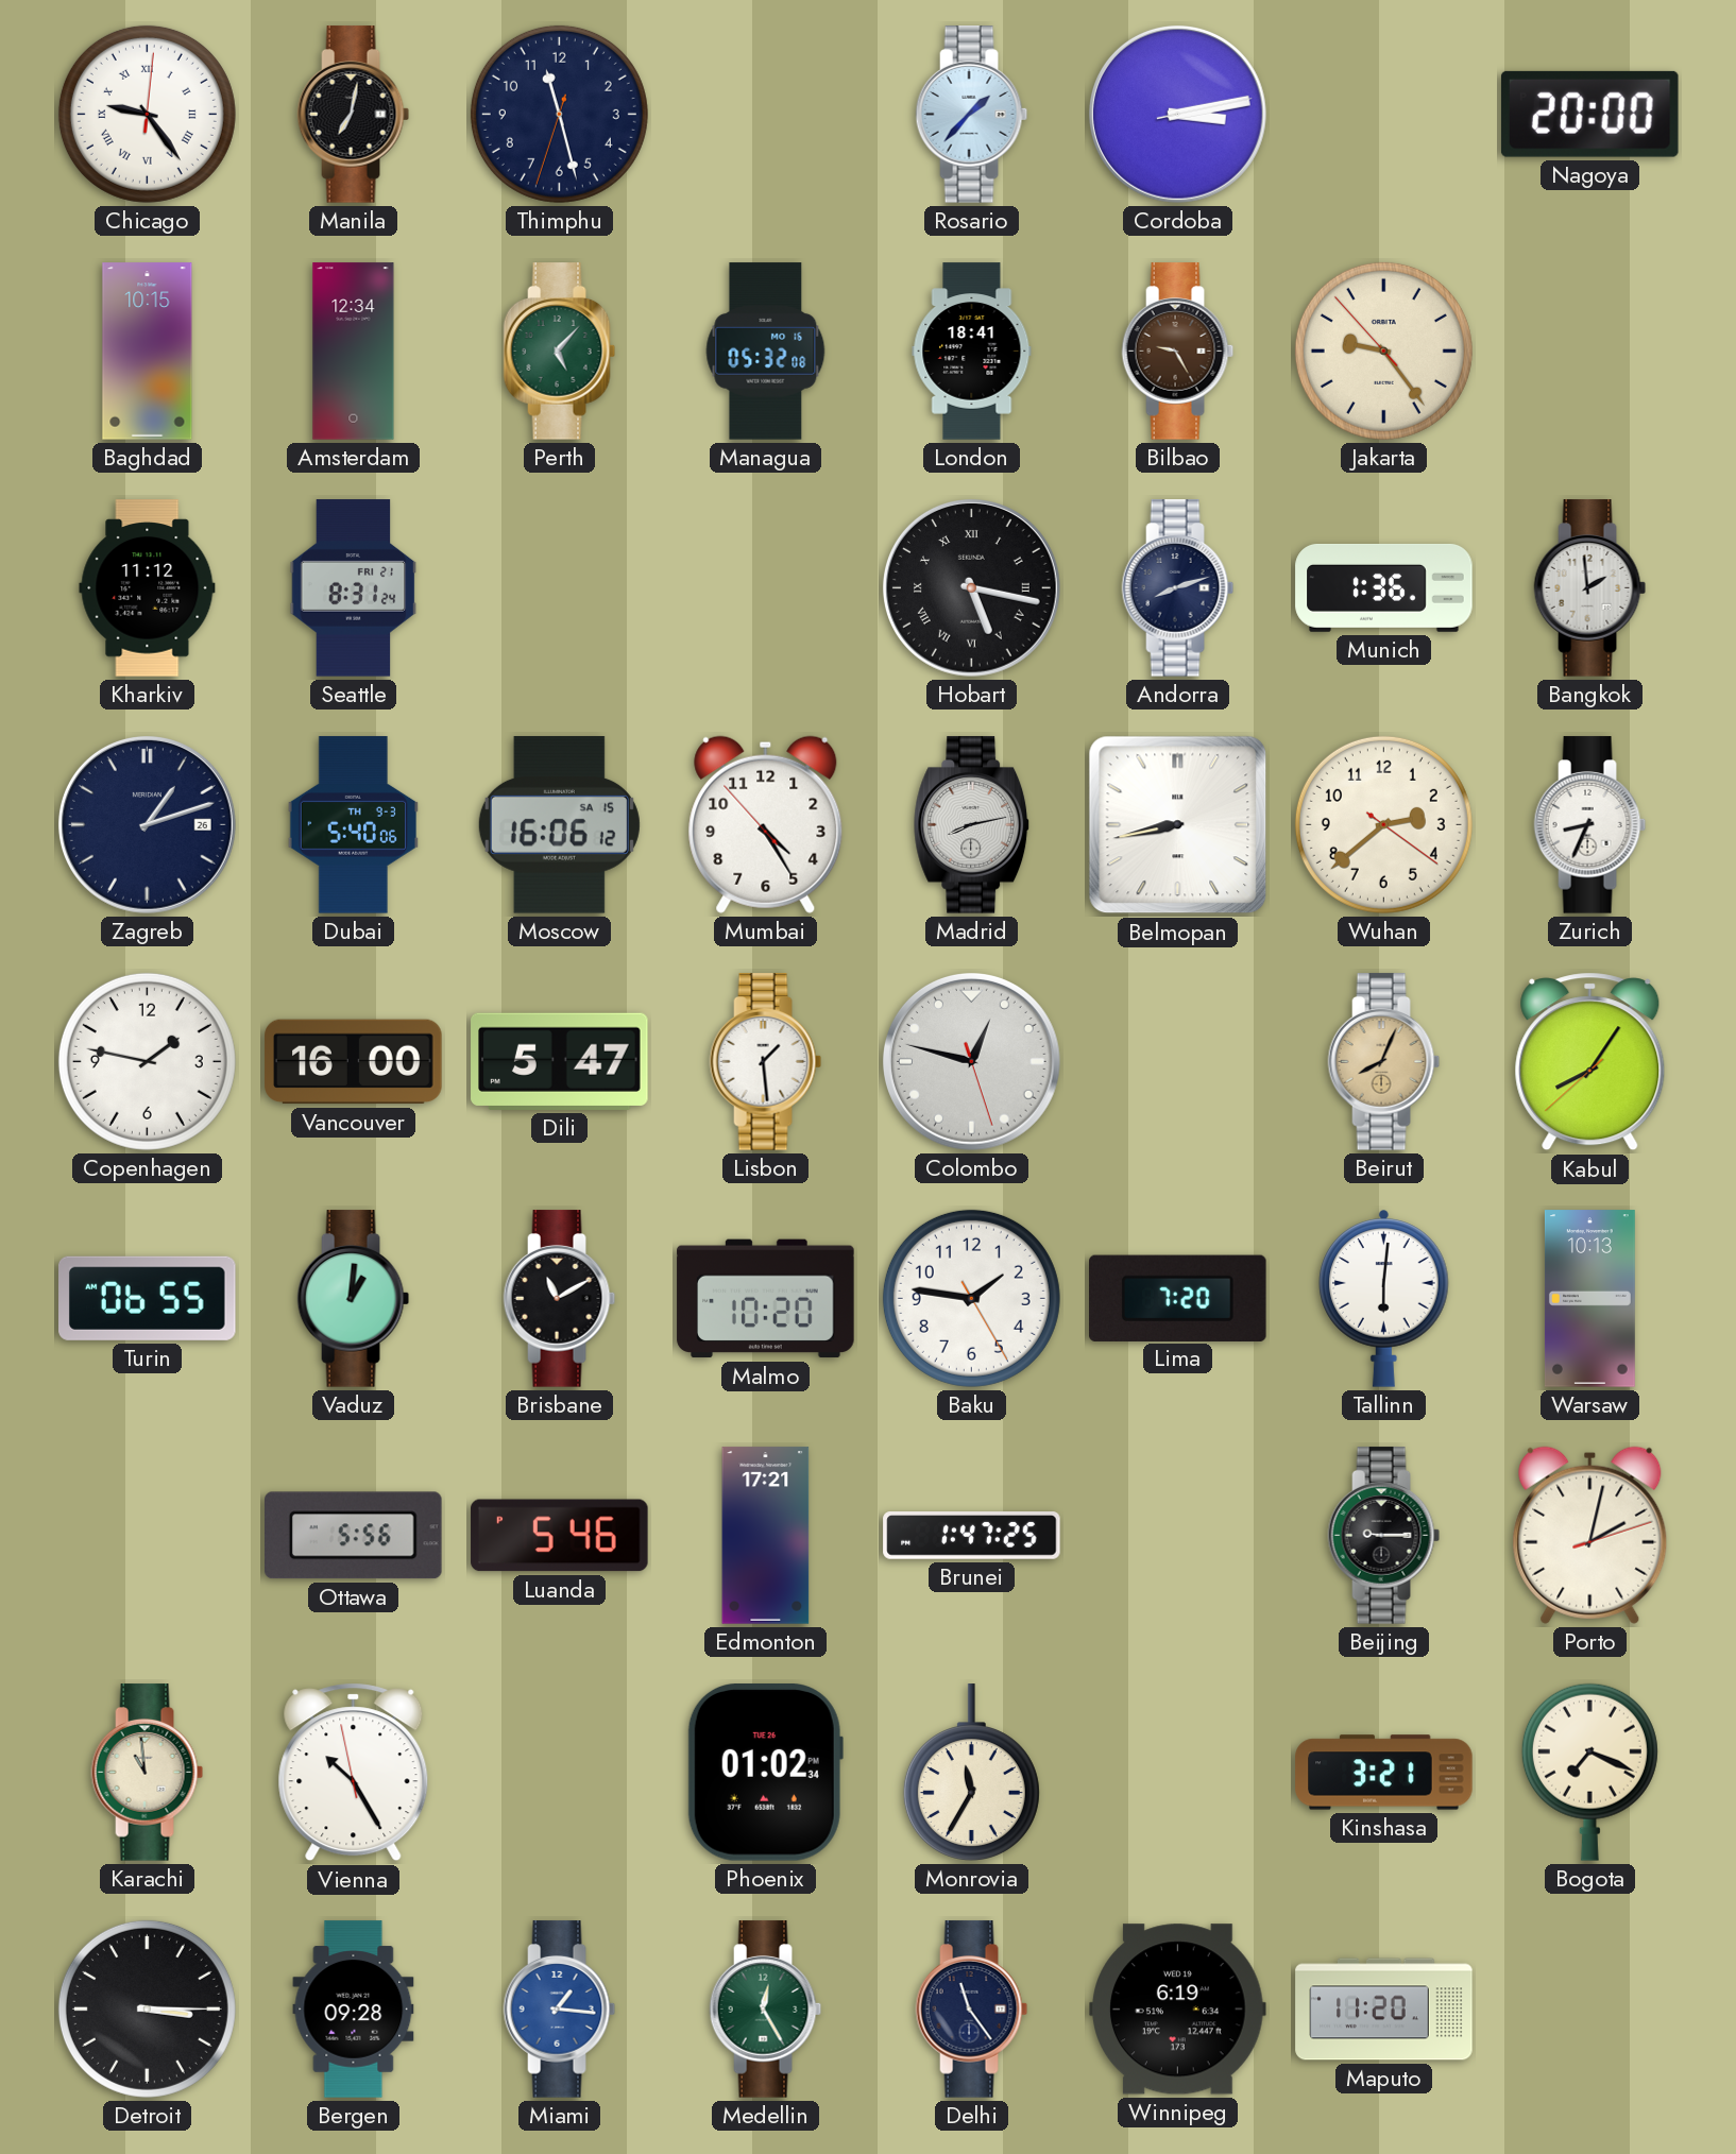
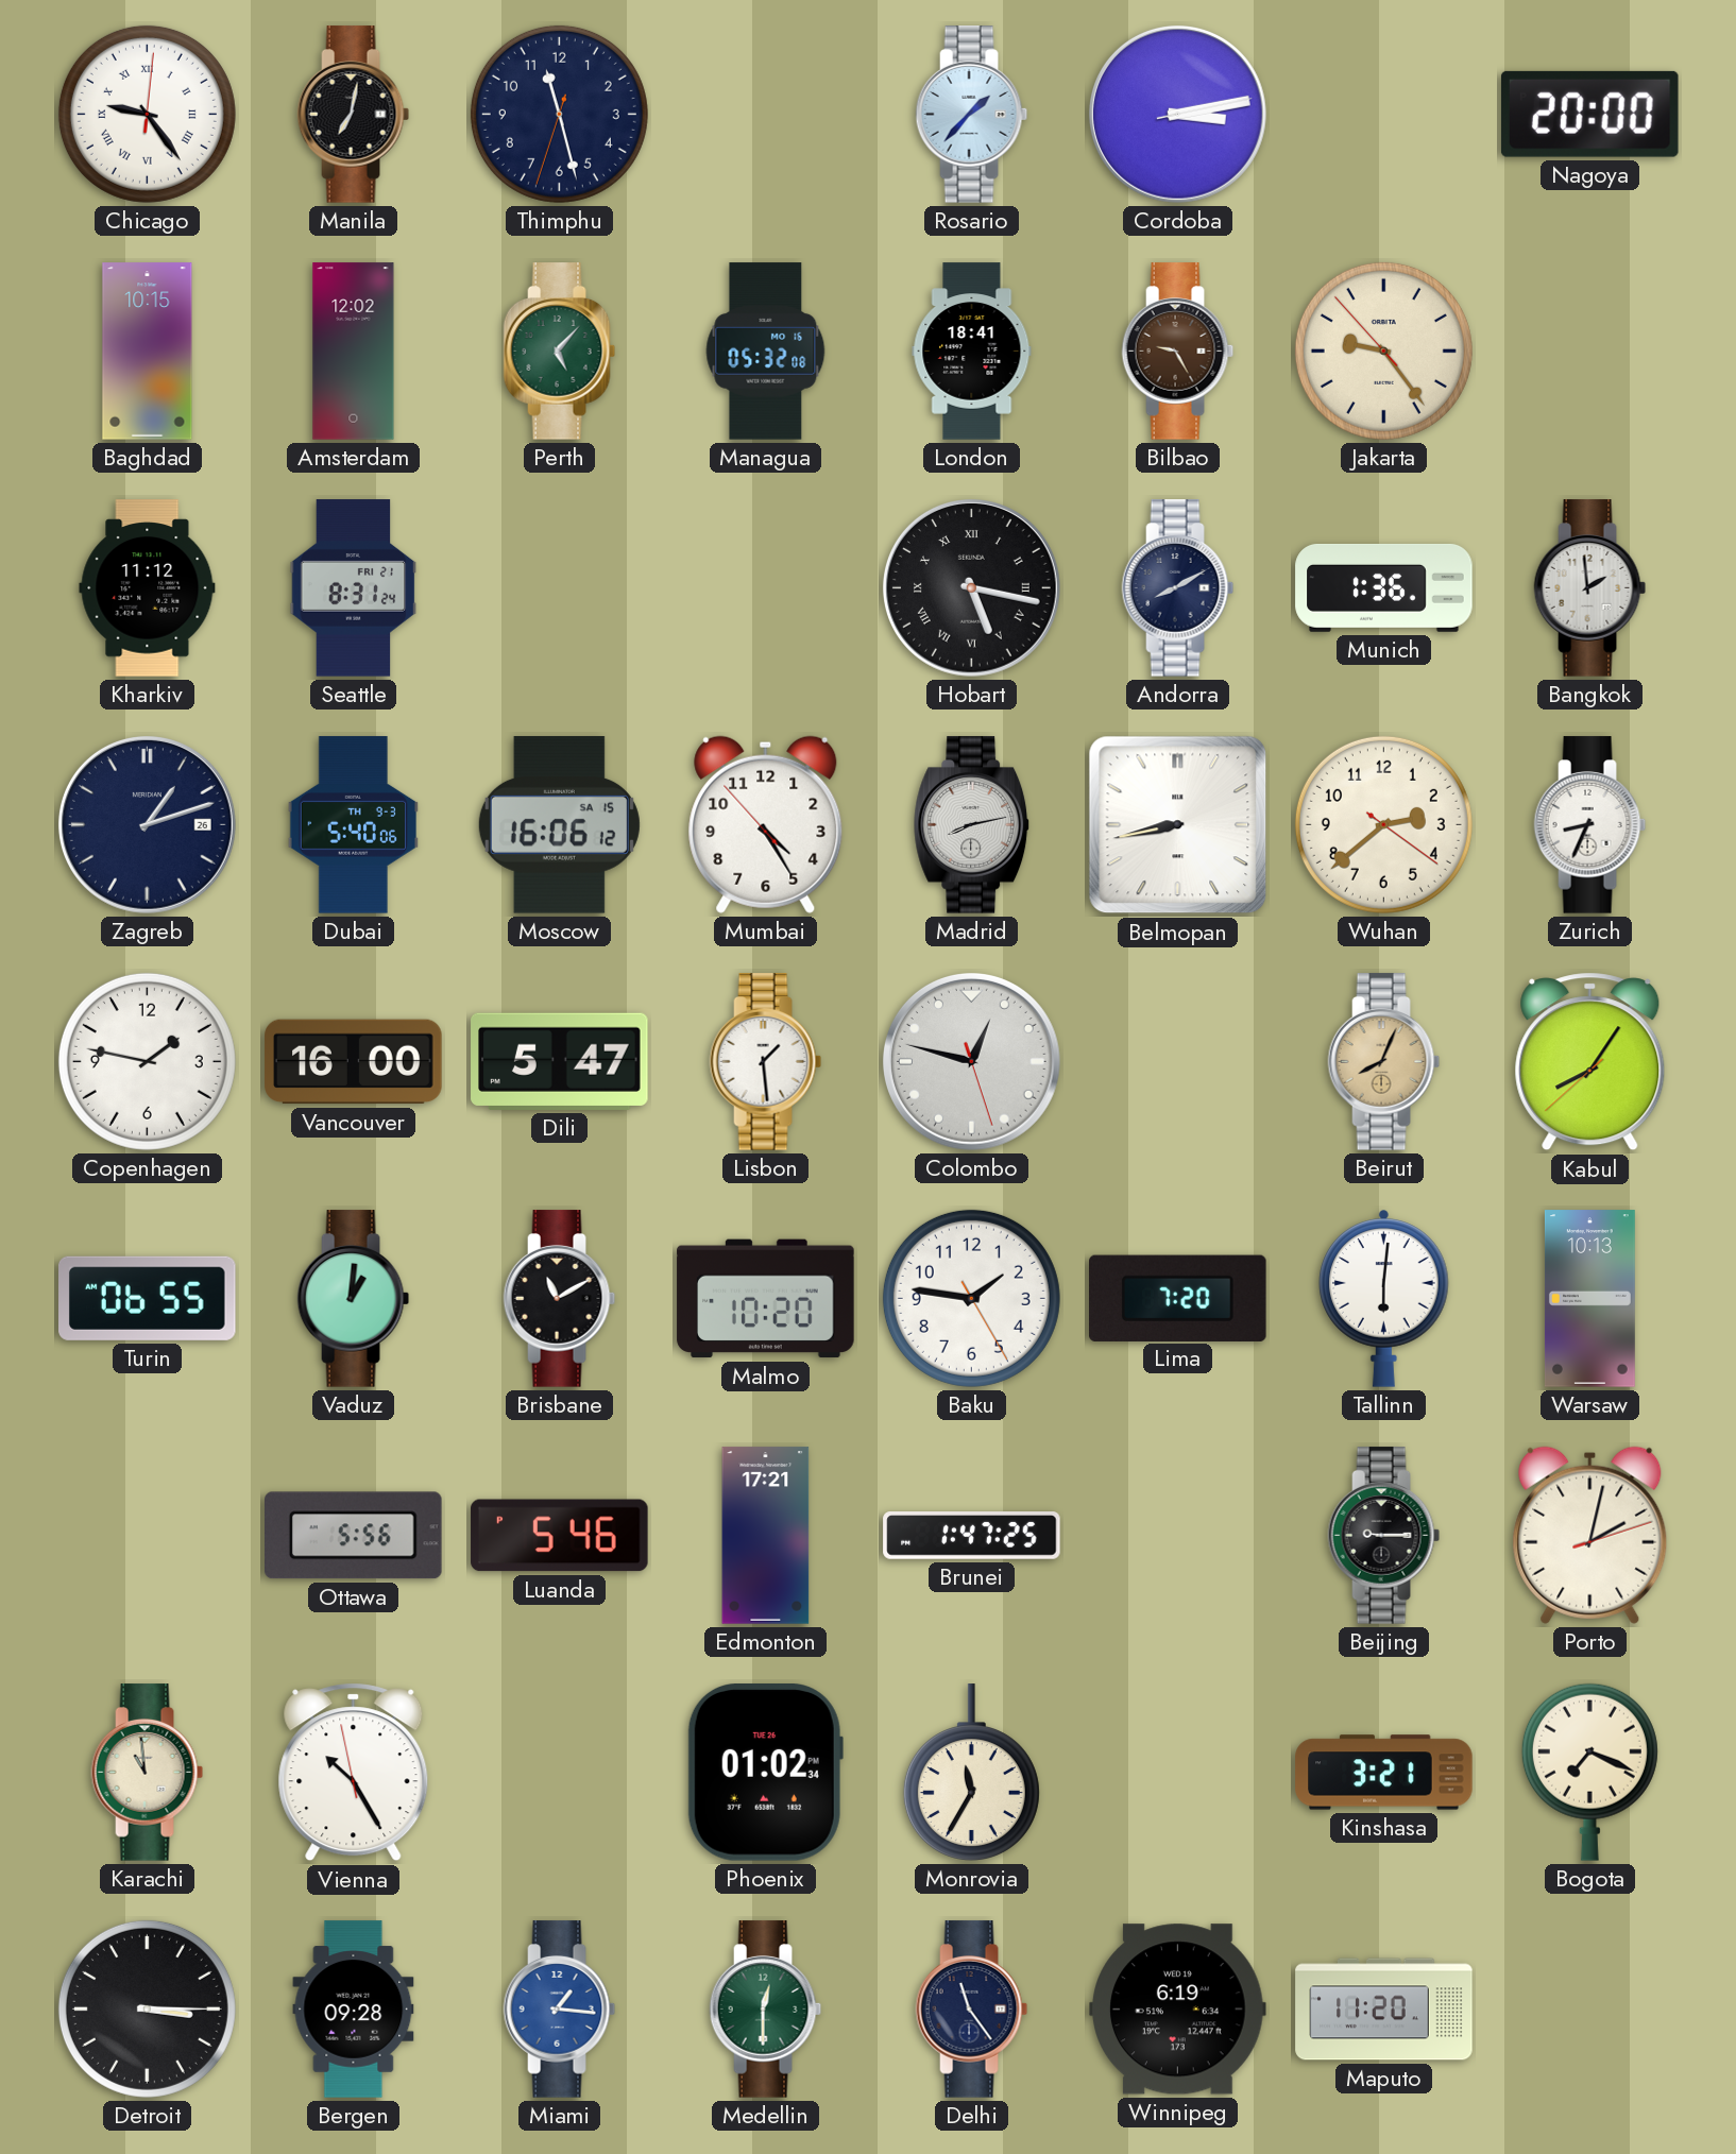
Amsterdam: 12:34 -> 12:02
Andorra: 8:12 -> 8:10
Medellin: 12:25 -> 12:30
